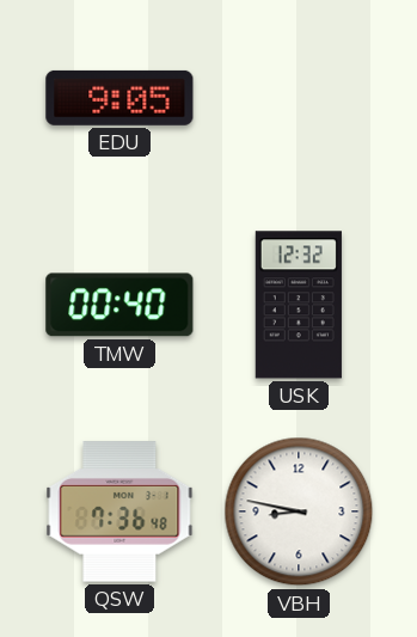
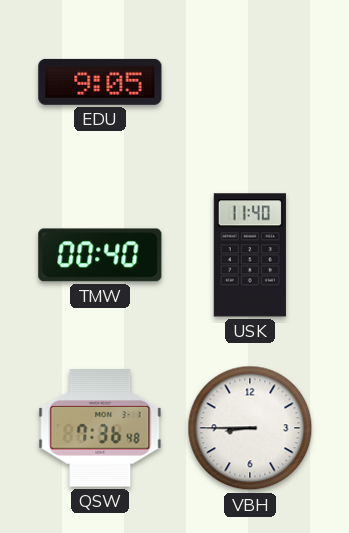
USK: 12:32 -> 11:40
VBH: 8:47 -> 8:45
